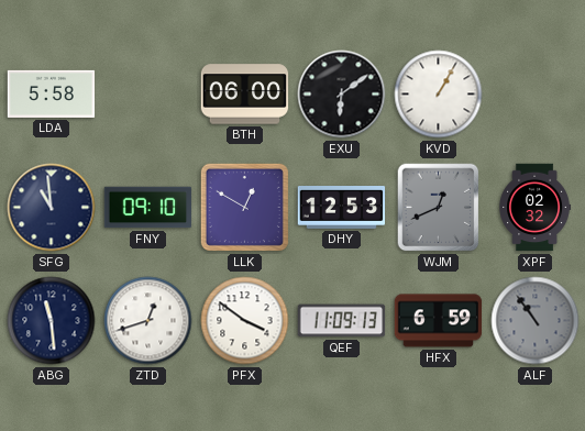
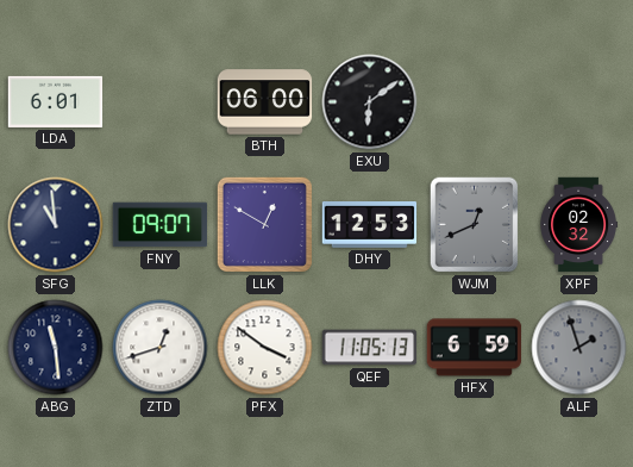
LDA: 5:58 -> 6:01
KVD: 1:05 -> none
FNY: 09:10 -> 09:07
QEF: 11:09 -> 11:05
ALF: 10:54 -> 1:57
